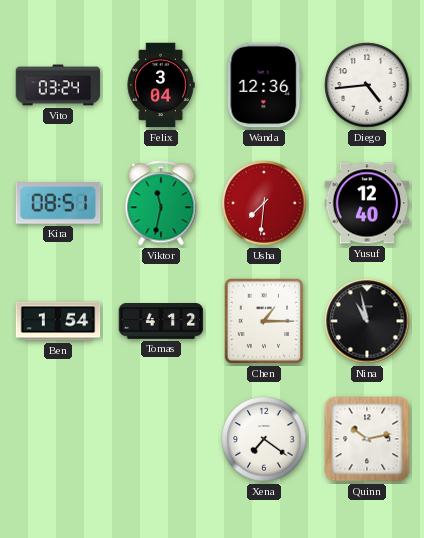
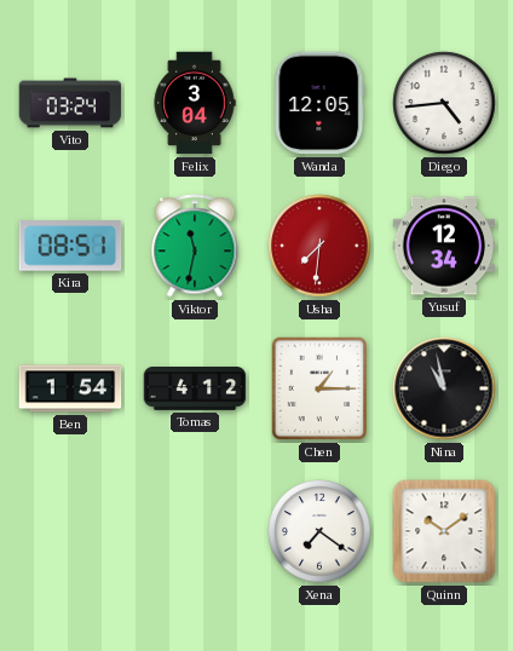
Wanda: 12:36 -> 12:05
Yusuf: 12:40 -> 12:34
Quinn: 10:13 -> 10:09
